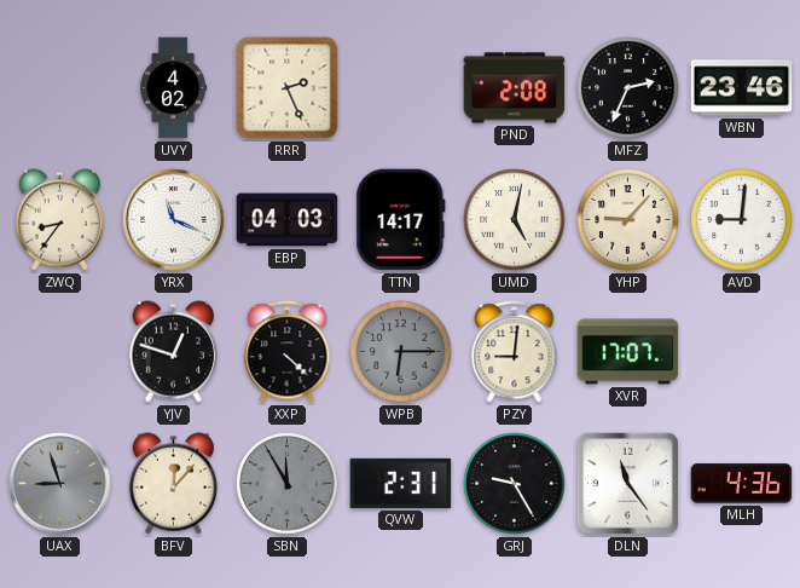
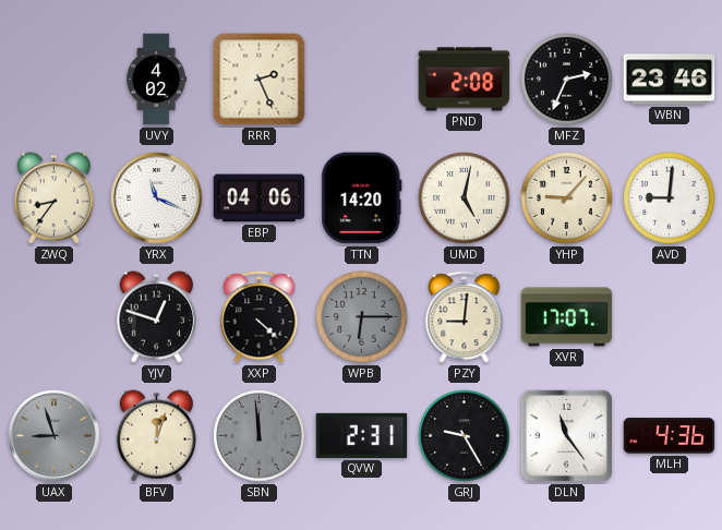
EBP: 04:03 -> 04:06
TTN: 14:17 -> 14:20
BFV: 12:07 -> 12:03
SBN: 11:55 -> 11:59
